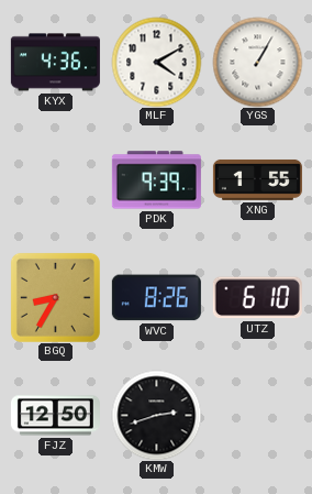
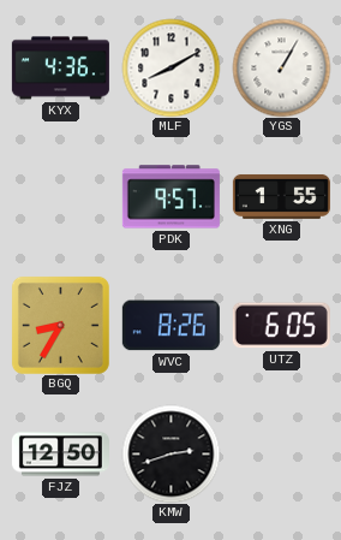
MLF: 4:10 -> 8:10
PDK: 9:39 -> 9:57
UTZ: 6:10 -> 6:05
